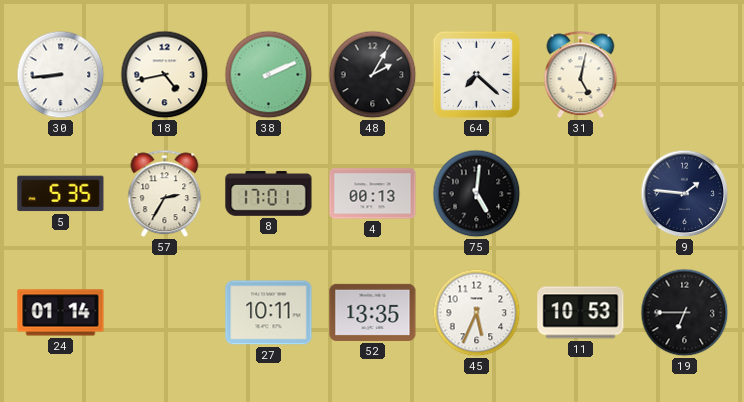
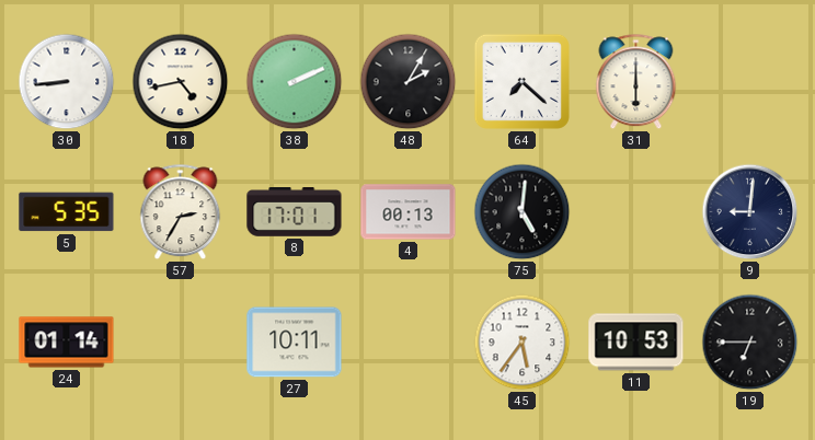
31: 5:02 -> 6:00
9: 1:46 -> 9:01
52: 13:35 -> none
45: 5:34 -> 5:36
